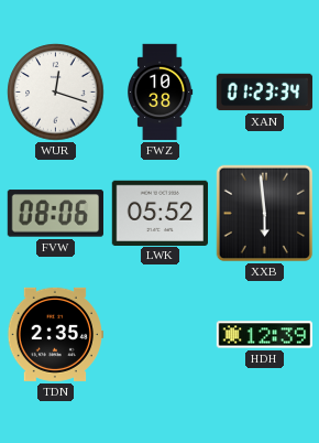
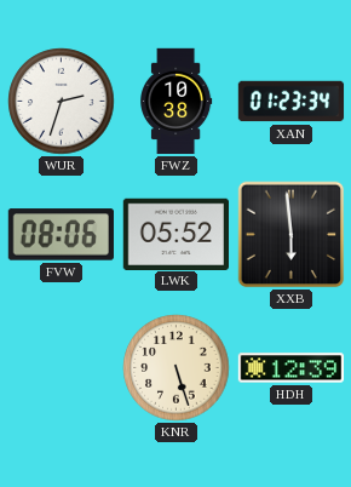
WUR: 12:18 -> 2:33
TDN: 2:35 -> none
KNR: none -> 5:27
